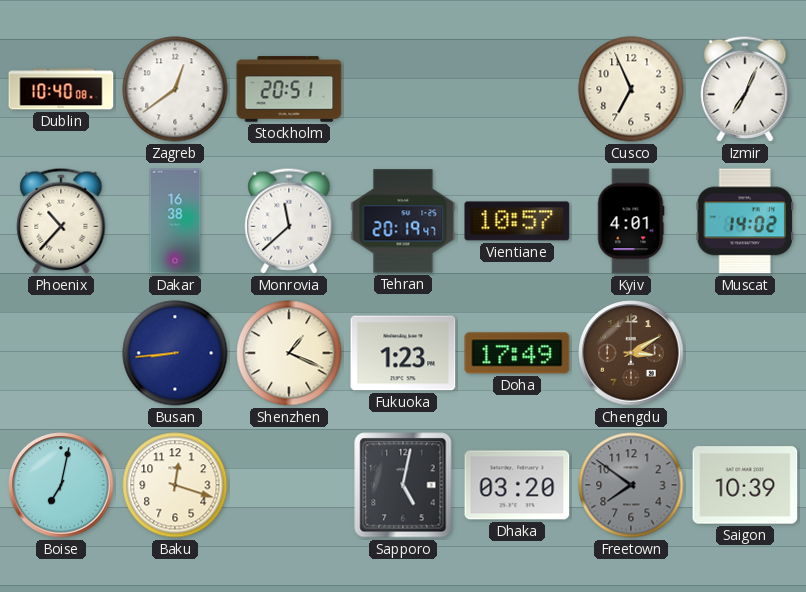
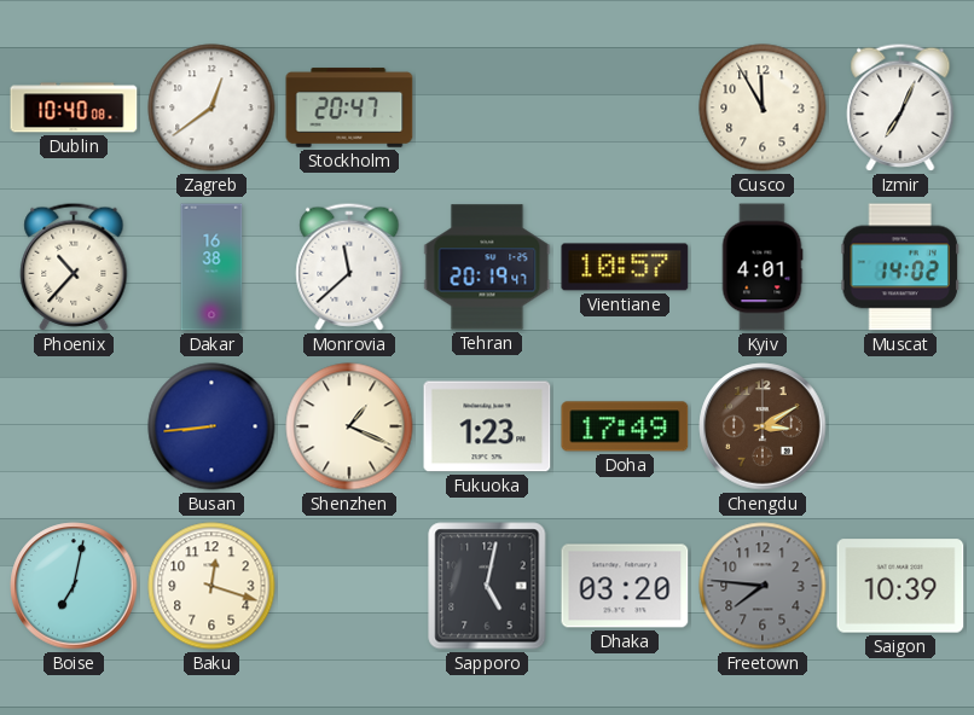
Stockholm: 20:51 -> 20:47
Cusco: 6:56 -> 11:55
Freetown: 7:51 -> 7:46
